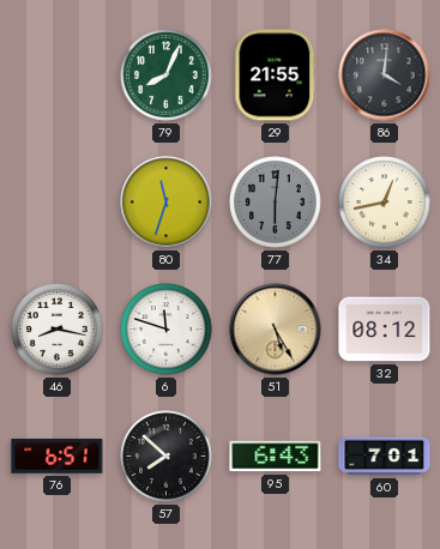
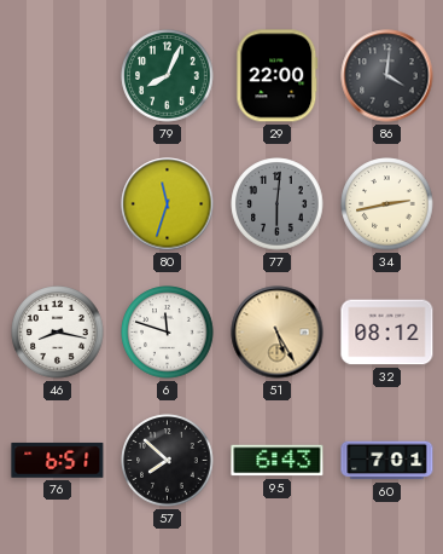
29: 21:55 -> 22:00
34: 12:43 -> 2:43
